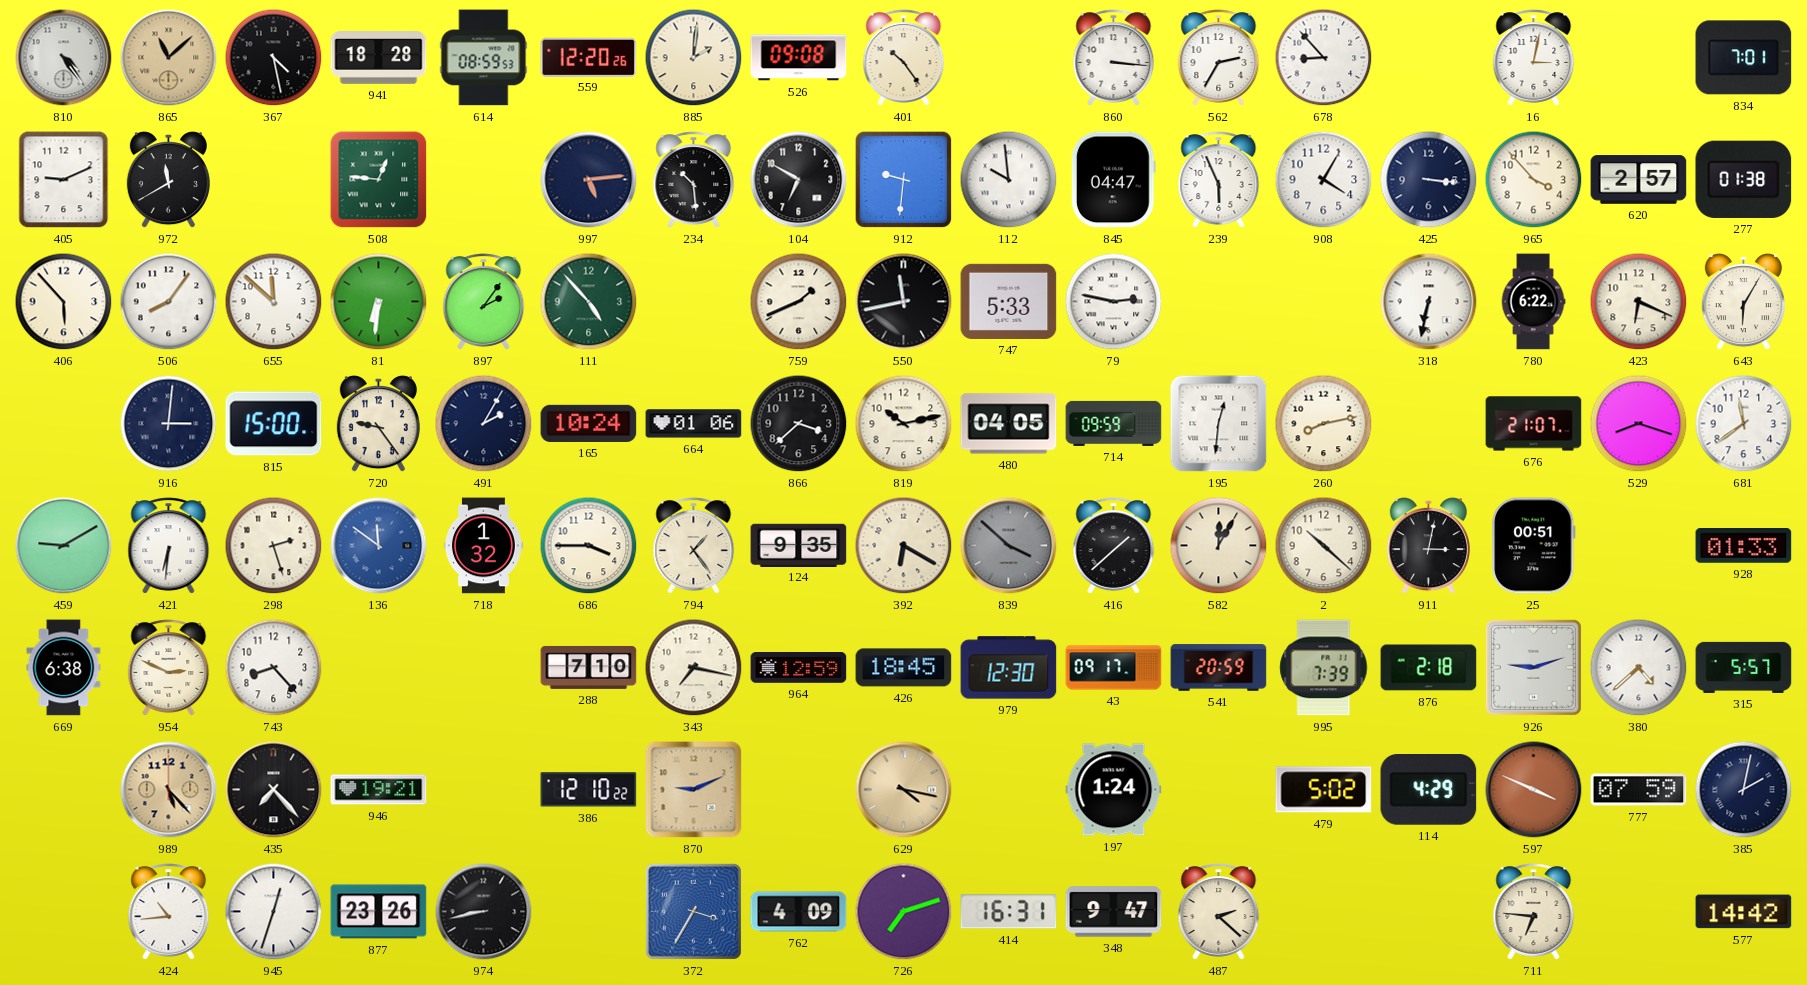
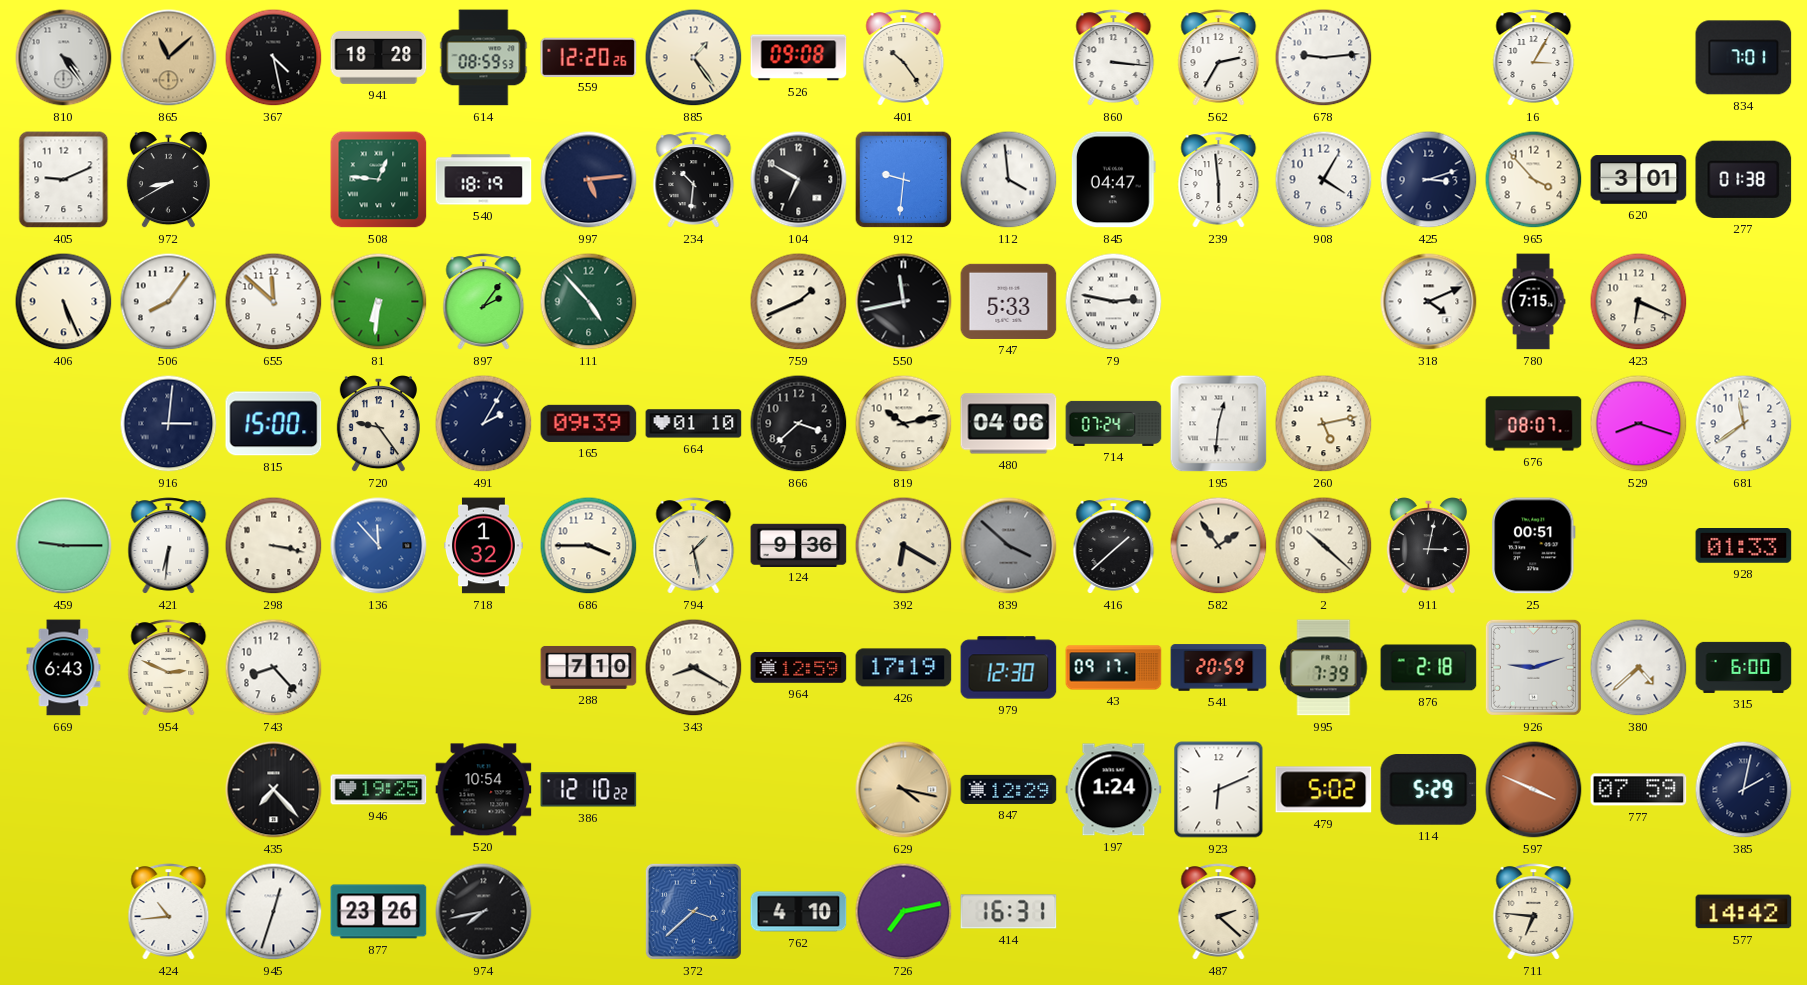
885: 2:01 -> 1:24
678: 8:53 -> 9:14
16: 3:02 -> 3:05
972: 11:40 -> 8:40
540: none -> 18:19
234: 10:29 -> 10:31
112: 9:59 -> 3:59
239: 5:56 -> 5:59
425: 3:16 -> 3:12
620: 2:57 -> 3:01
406: 5:53 -> 5:26
318: 6:32 -> 4:11
780: 6:22 -> 7:15
643: 6:05 -> none
165: 10:24 -> 09:39
664: 01:06 -> 01:10
480: 04:05 -> 04:06
714: 09:59 -> 07:24
260: 8:13 -> 5:13
676: 21:07 -> 08:07
459: 9:10 -> 9:15
298: 2:27 -> 3:17
136: 11:51 -> 11:53
794: 1:24 -> 1:28
124: 9:35 -> 9:36
582: 12:05 -> 1:54
669: 6:38 -> 6:43
343: 7:17 -> 8:20
426: 18:45 -> 17:19
315: 5:57 -> 6:00
989: 5:23 -> none
946: 19:21 -> 19:25
520: none -> 10:54
870: 9:11 -> none
847: none -> 12:29
923: none -> 6:11
114: 4:29 -> 5:29
974: 8:43 -> 7:43
372: 3:35 -> 3:38
762: 4:09 -> 4:10
726: 7:12 -> 7:13
348: 9:47 -> none
